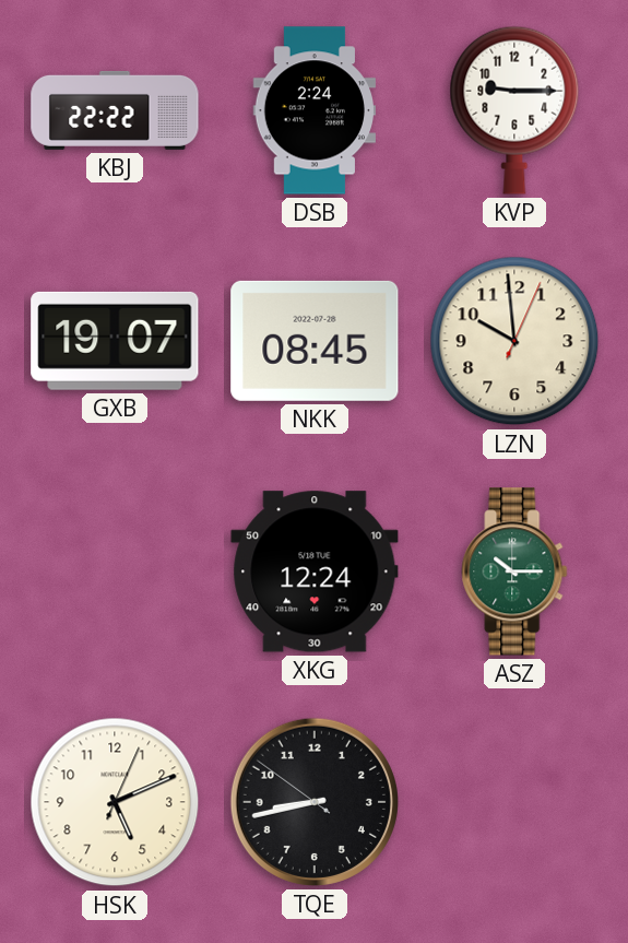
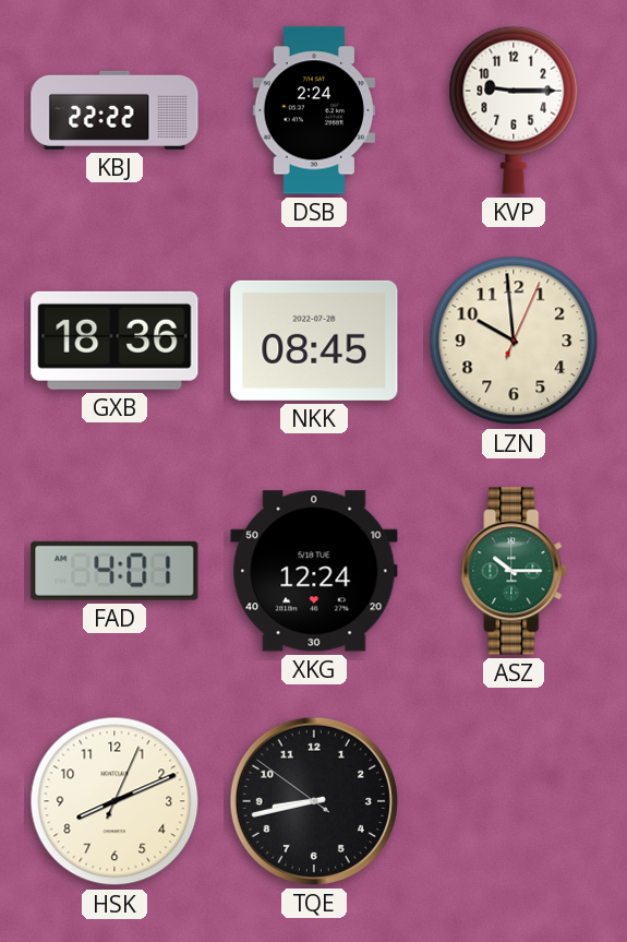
GXB: 19:07 -> 18:36
FAD: none -> 4:01
HSK: 5:11 -> 8:11
